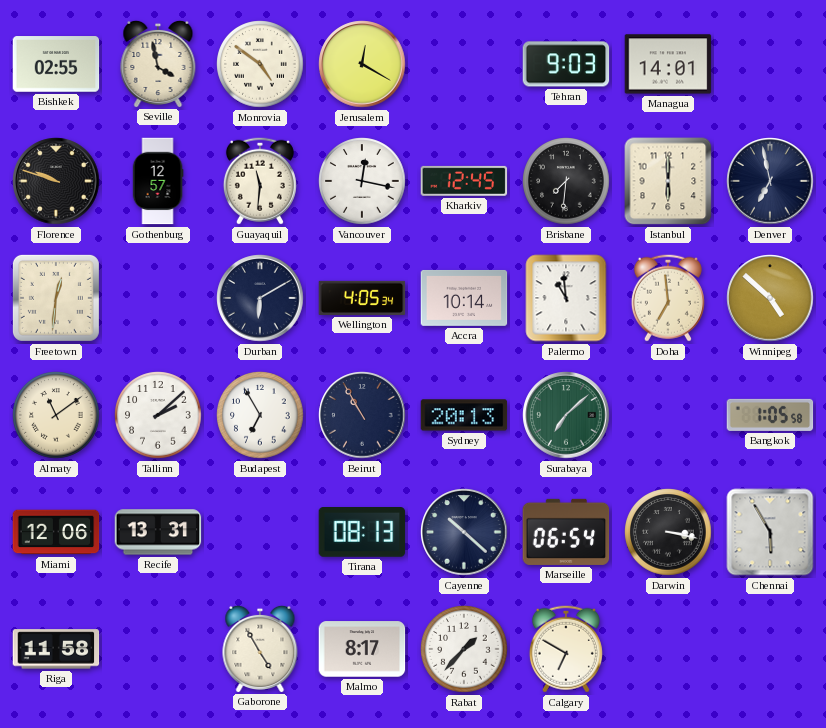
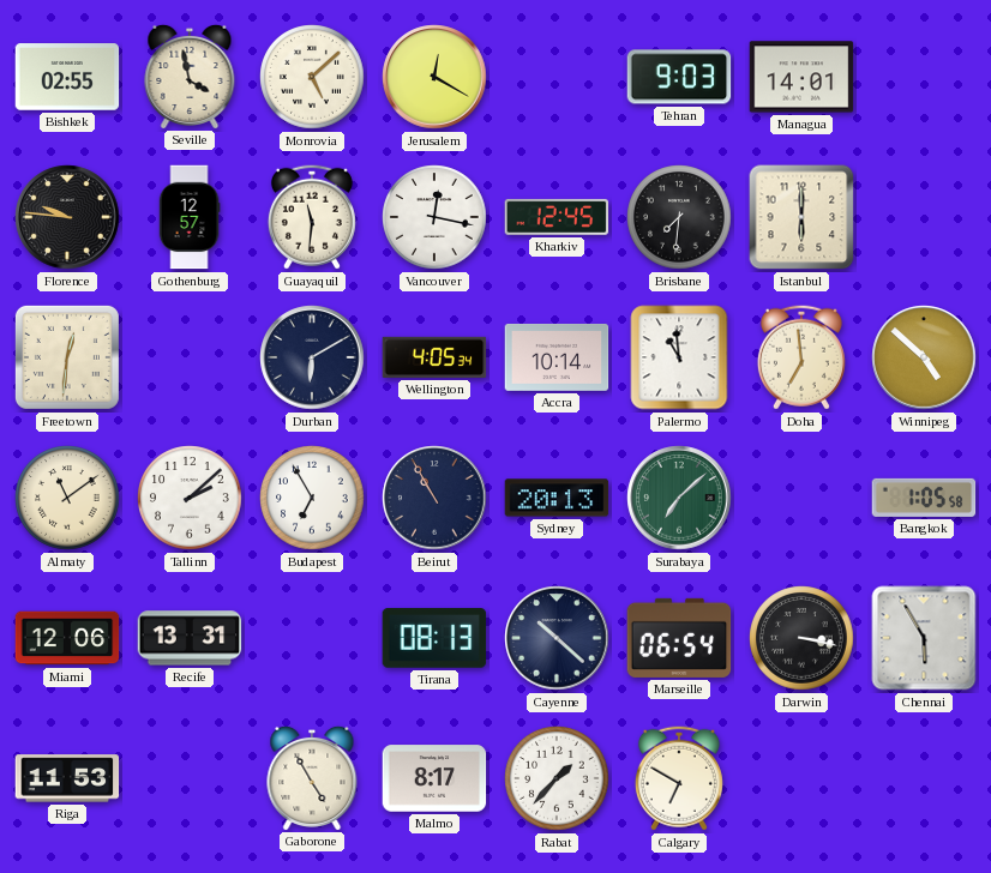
Monrovia: 4:51 -> 5:08
Florence: 9:48 -> 9:46
Denver: 6:58 -> none
Riga: 11:58 -> 11:53
